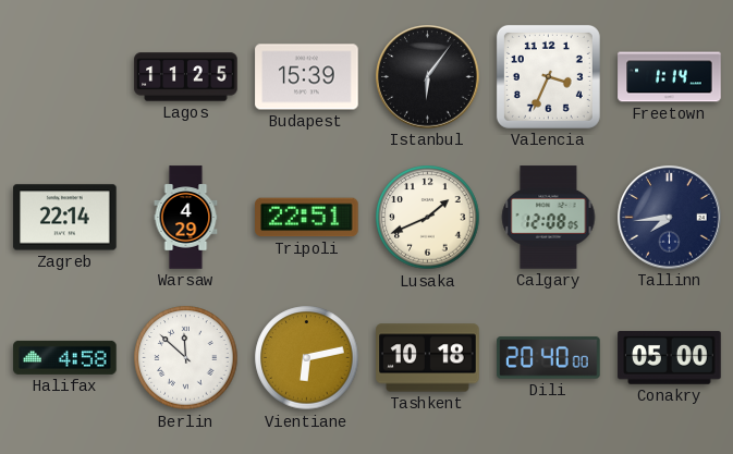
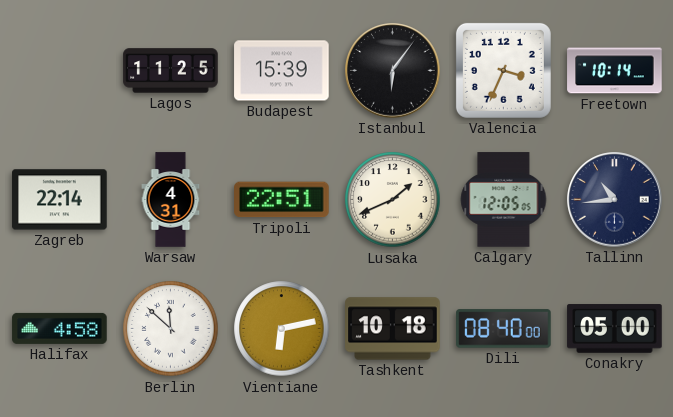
Freetown: 1:14 -> 10:14
Warsaw: 4:29 -> 4:31
Calgary: 12:08 -> 12:05
Tallinn: 7:44 -> 10:44
Dili: 20:40 -> 08:40
